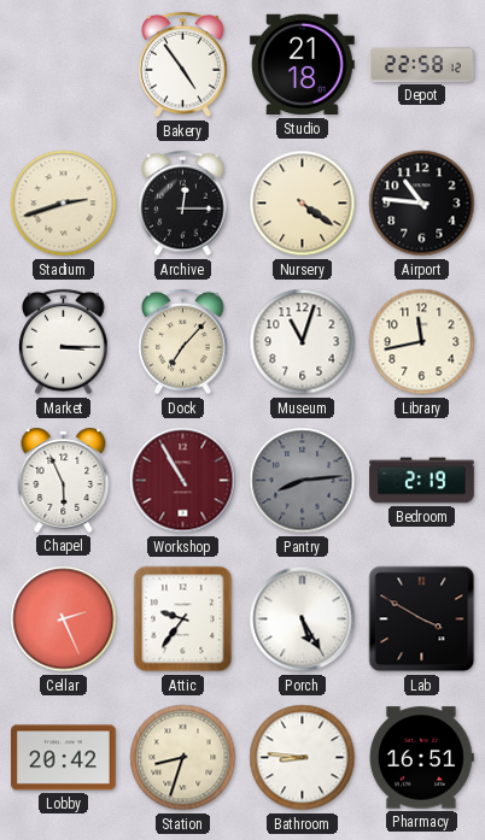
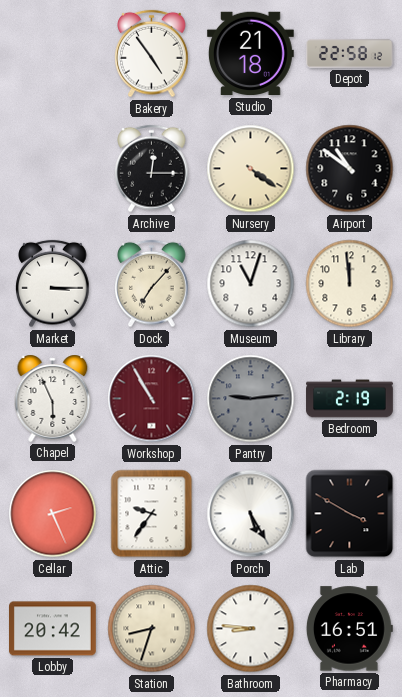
Stadium: 2:42 -> none
Airport: 10:46 -> 10:51
Library: 11:43 -> 11:59
Pantry: 8:14 -> 9:14
